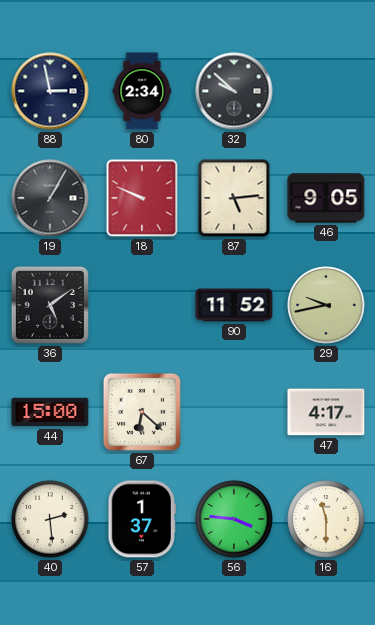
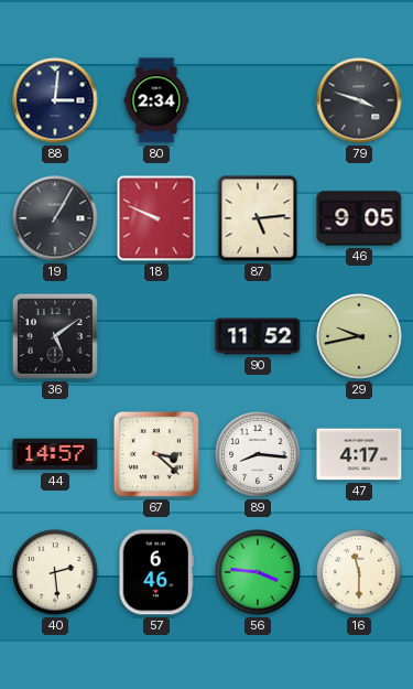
88: 2:58 -> 3:01
32: 9:52 -> none
79: none -> 3:48
44: 15:00 -> 14:57
67: 6:22 -> 3:22
89: none -> 8:16
57: 1:37 -> 6:46
